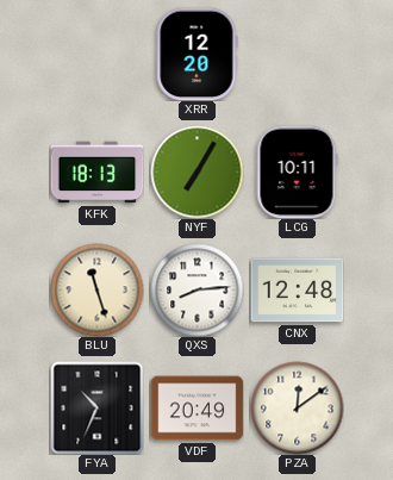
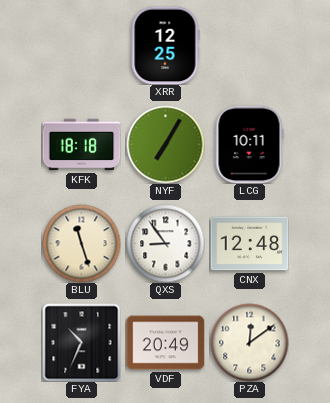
XRR: 12:20 -> 12:25
KFK: 18:13 -> 18:18
QXS: 8:14 -> 8:54
